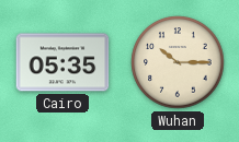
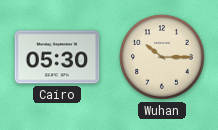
Cairo: 05:35 -> 05:30
